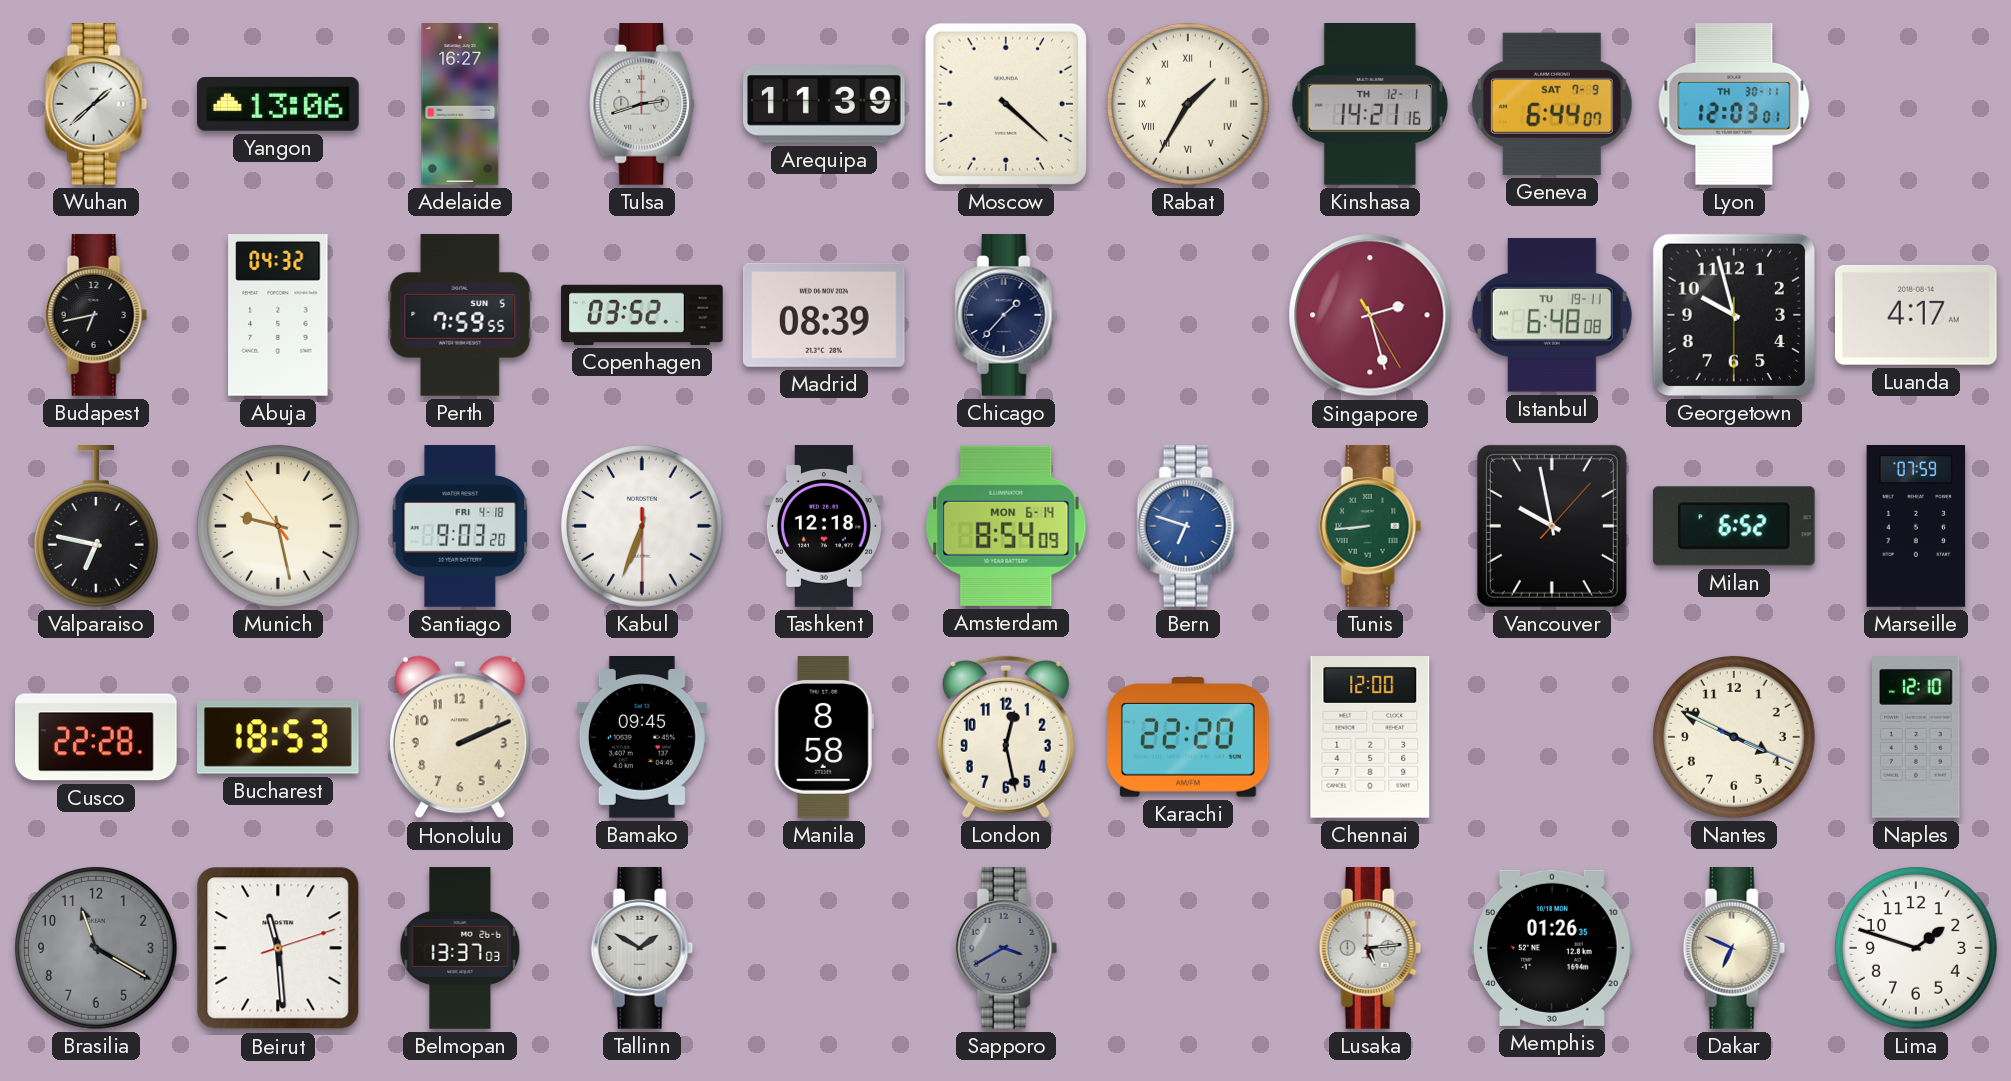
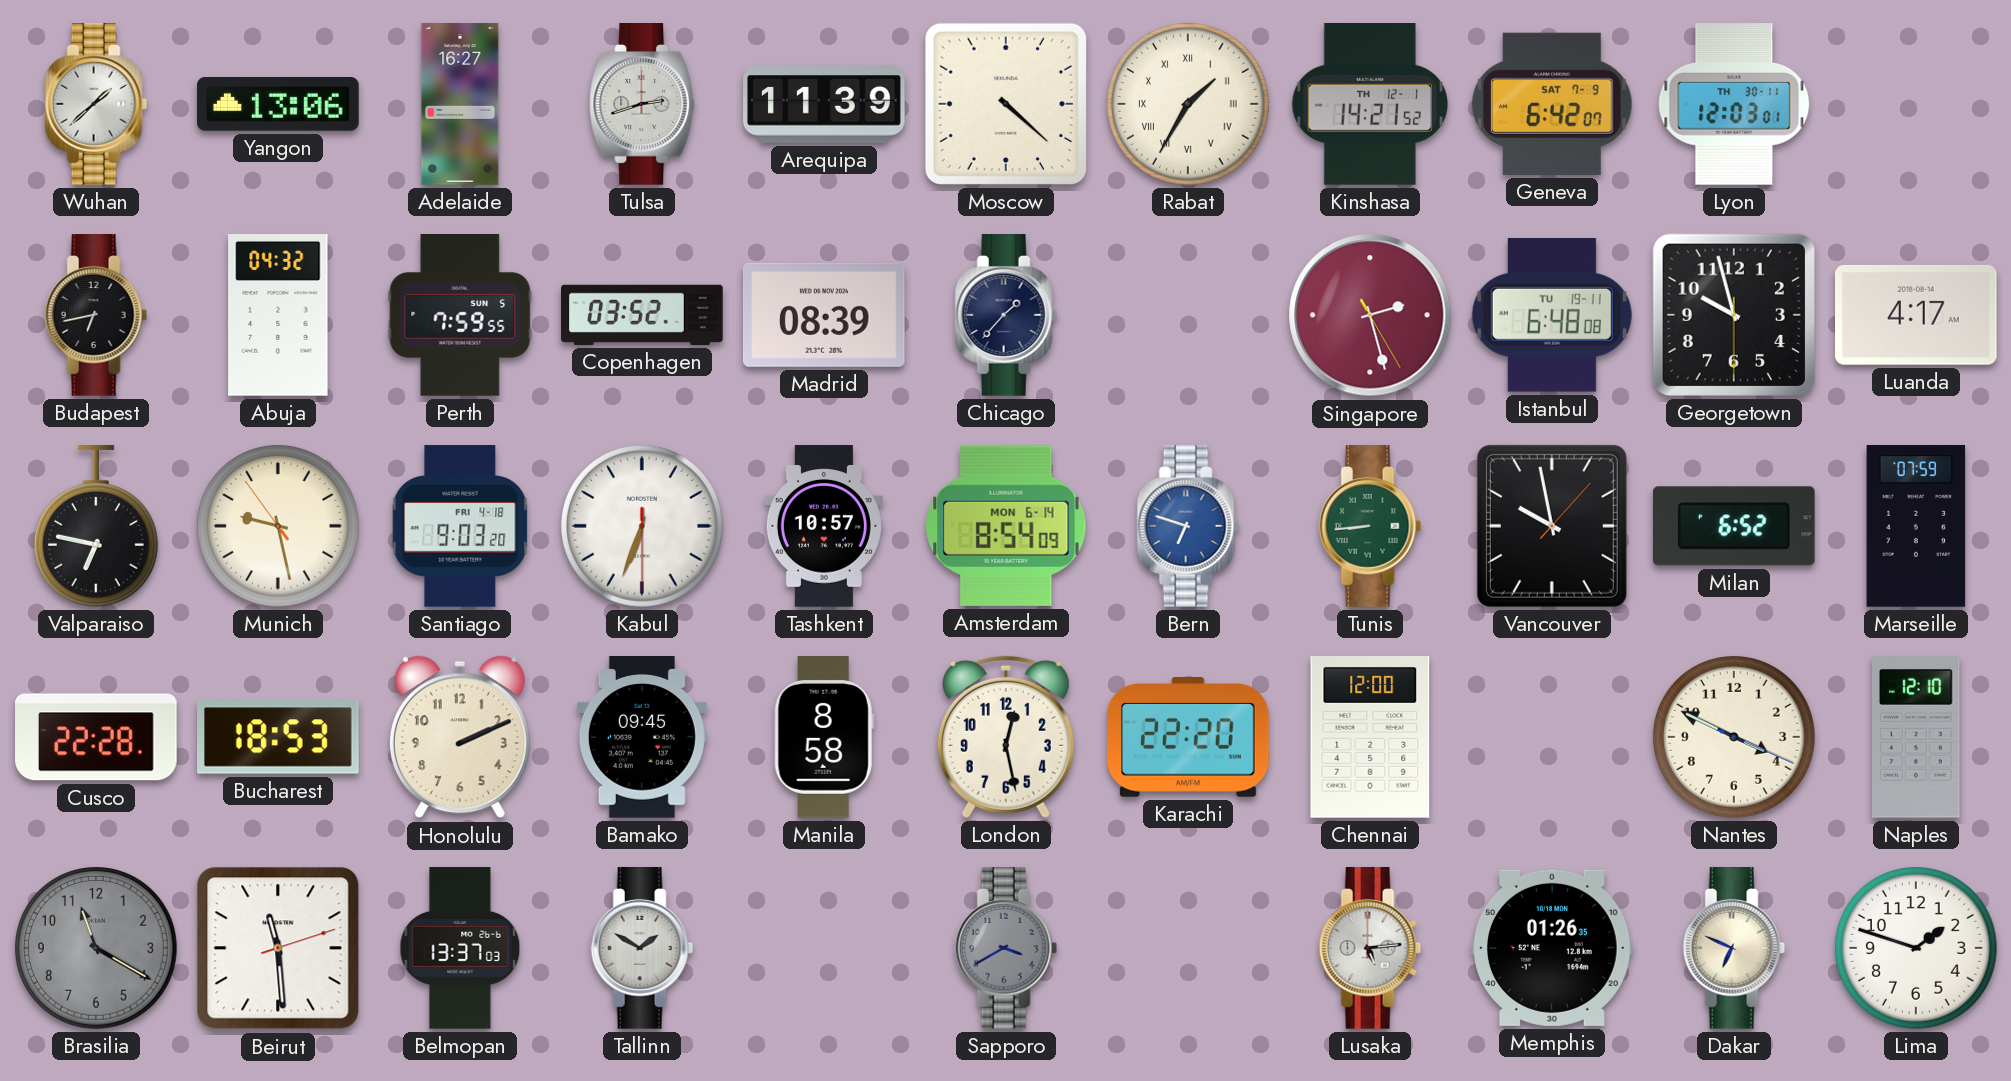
Kinshasa: 14:21:16 -> 14:21:52
Geneva: 6:44 -> 6:42
Tashkent: 12:18 -> 10:57
